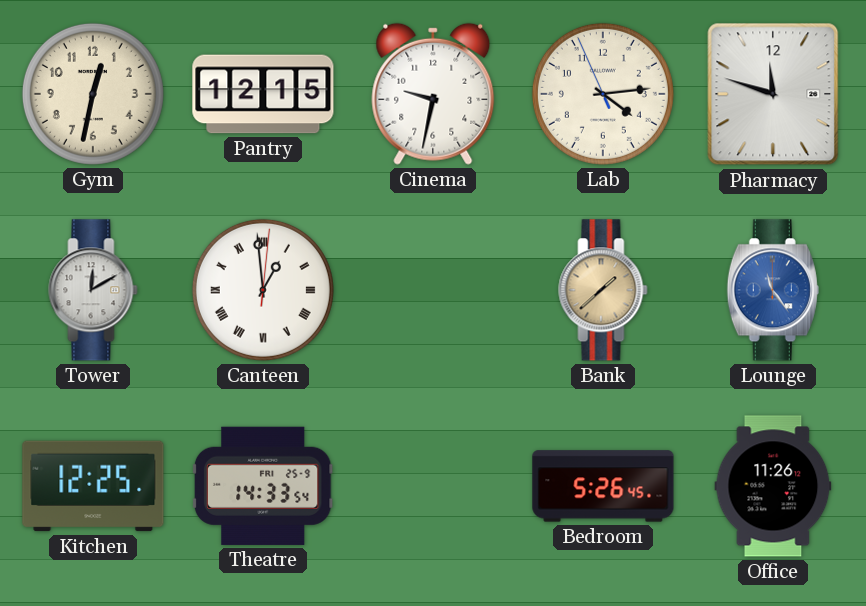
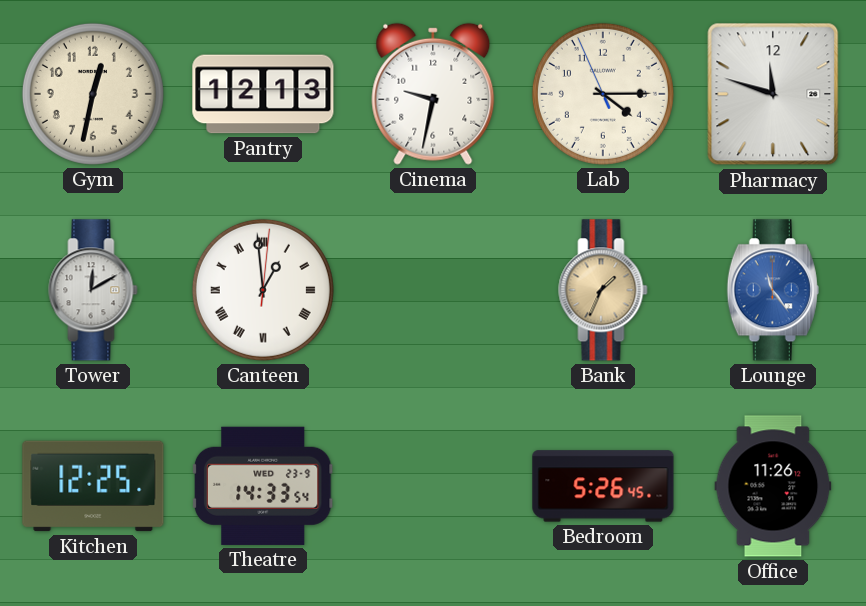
Pantry: 12:15 -> 12:13
Lab: 4:13 -> 4:14
Bank: 1:38 -> 1:34
Theatre date: FRI 25-9 -> WED 23-9
